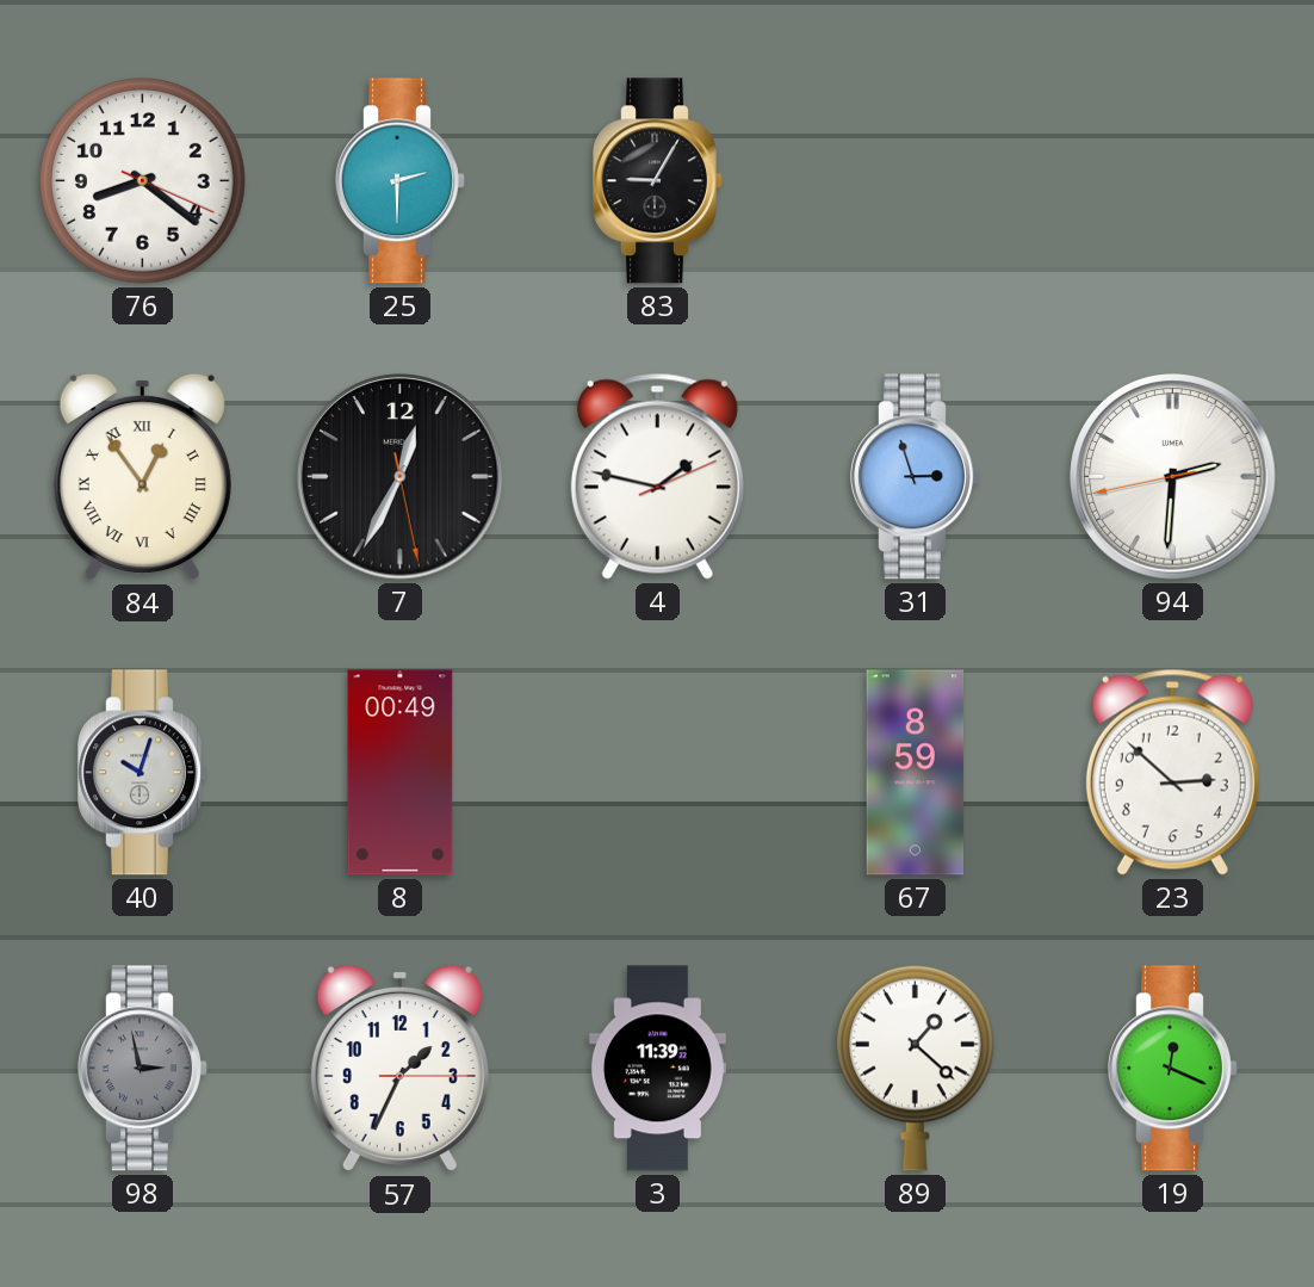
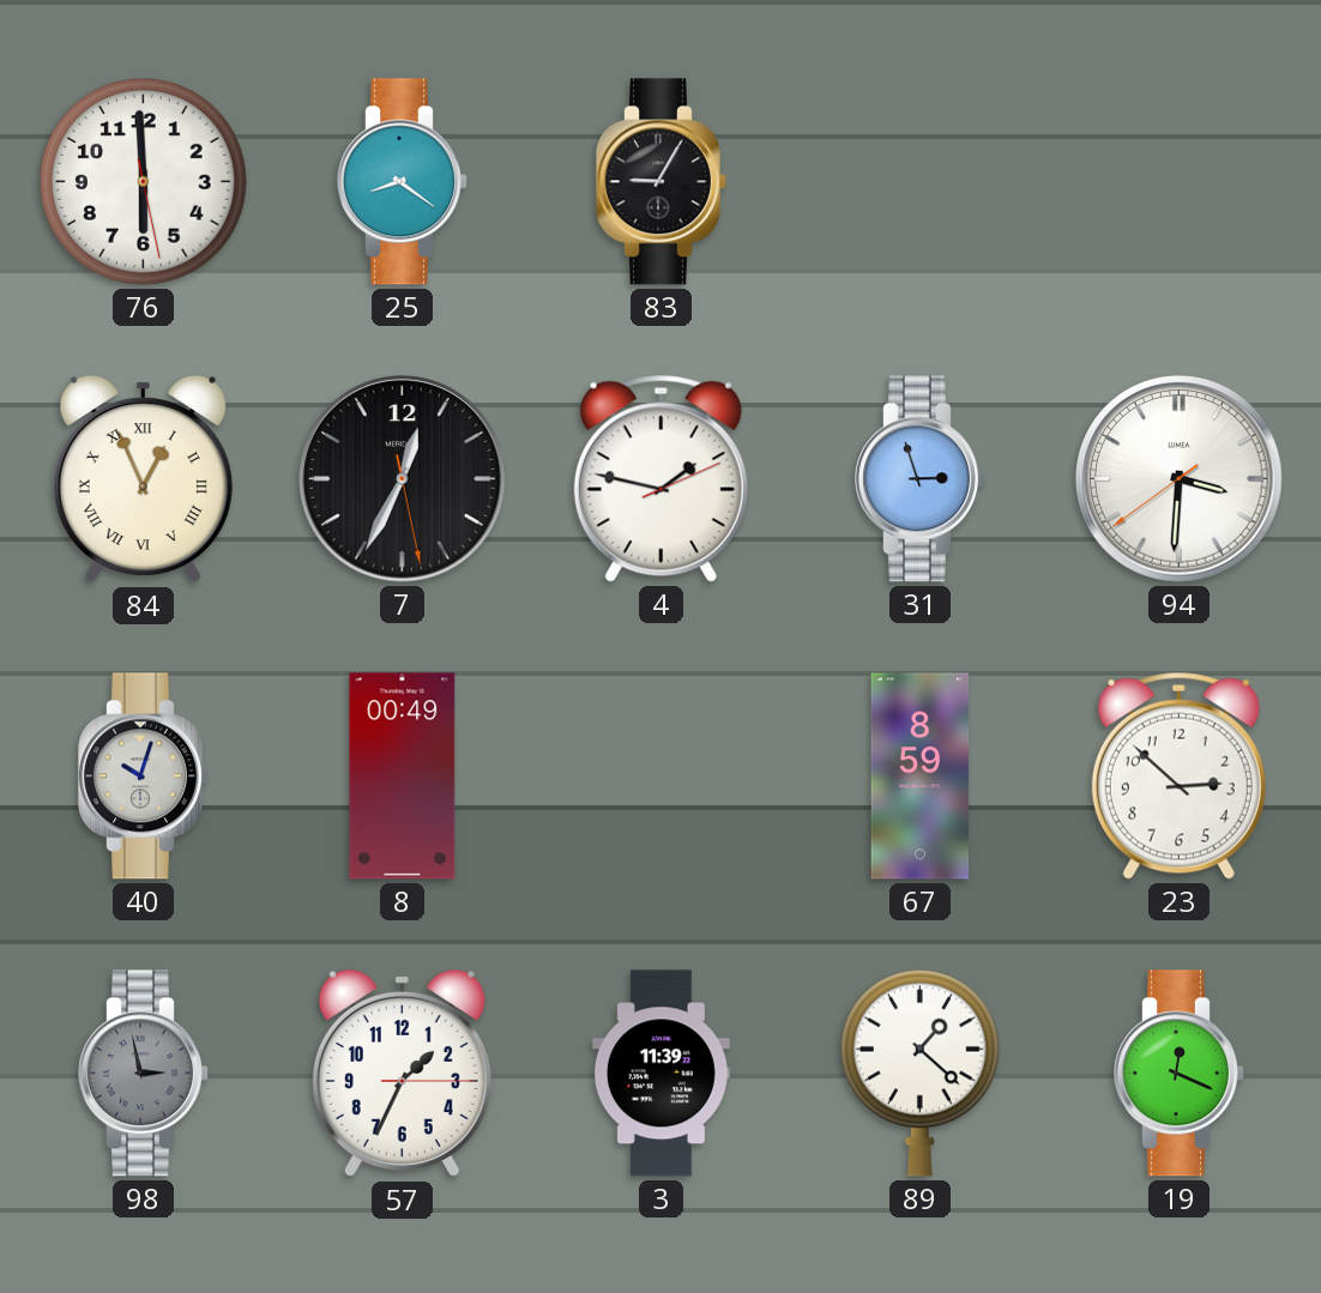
76: 8:21 -> 5:59
25: 2:30 -> 8:21
84: 12:54 -> 12:56
94: 2:30 -> 3:30
